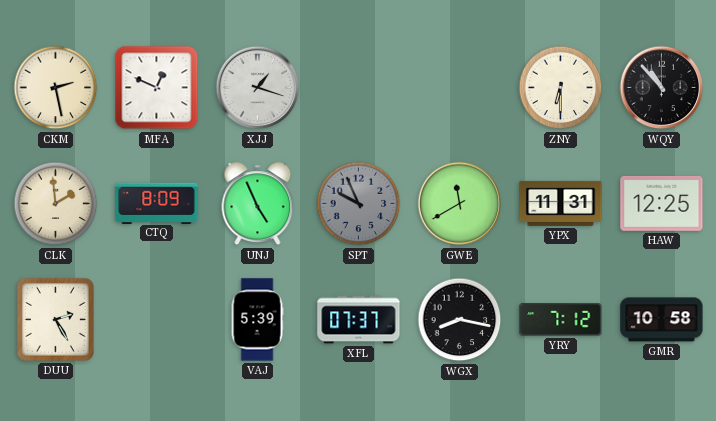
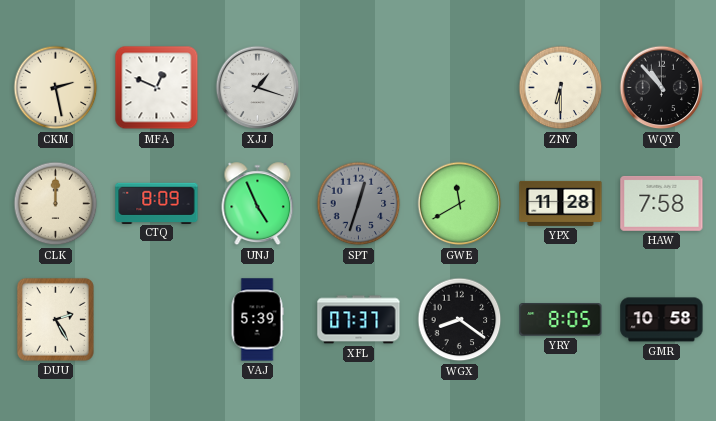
CLK: 1:59 -> 12:00
SPT: 9:56 -> 12:33
YPX: 11:31 -> 11:28
HAW: 12:25 -> 7:58
WGX: 8:17 -> 8:21
YRY: 7:12 -> 8:05
